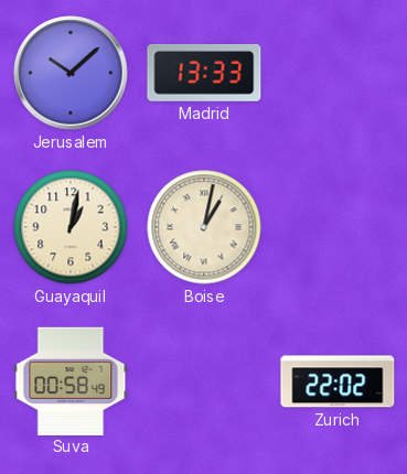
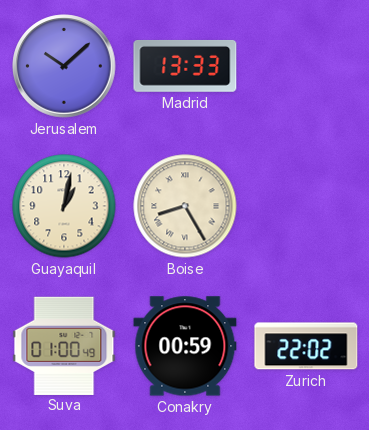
Boise: 1:02 -> 8:25
Suva: 00:58 -> 01:00
Conakry: none -> 00:59
